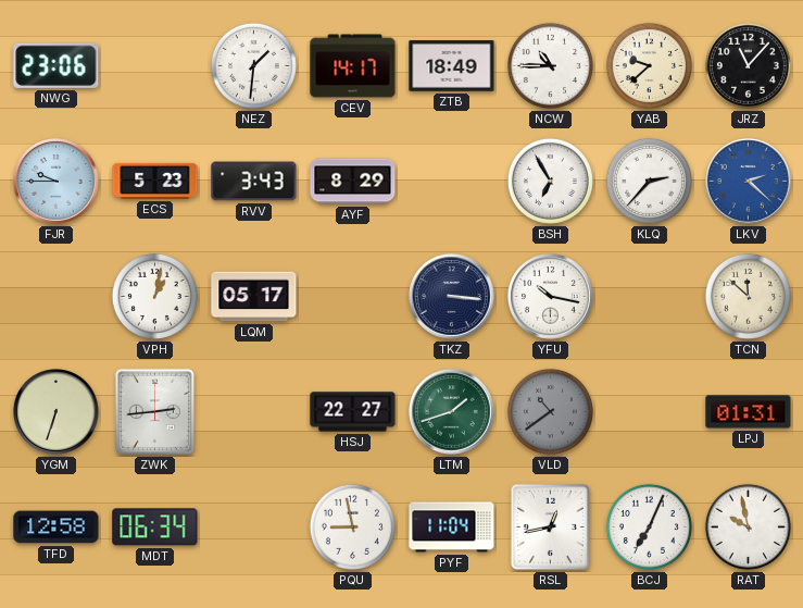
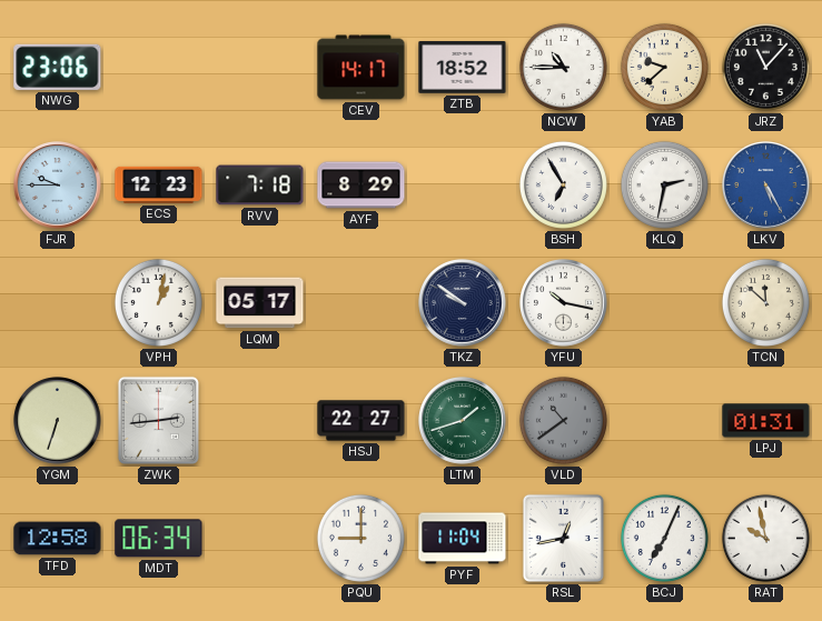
NEZ: 1:31 -> none
ZTB: 18:49 -> 18:52
ECS: 5:23 -> 12:23
RVV: 3:43 -> 7:18
KLQ: 2:37 -> 2:32
LKV: 2:22 -> 5:25
TKZ: 3:16 -> 9:51
PQU: 8:58 -> 9:00
